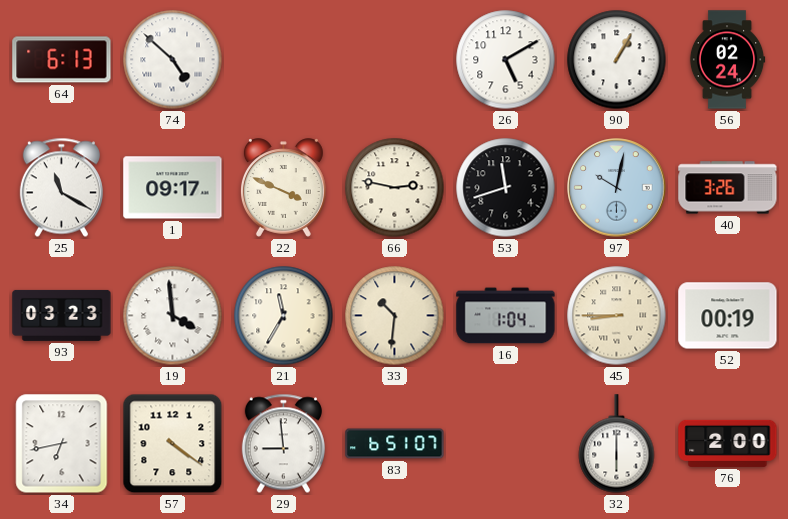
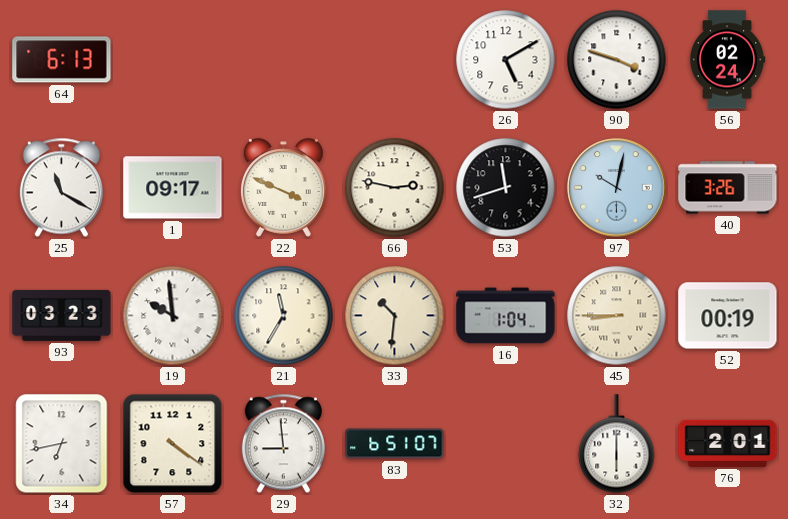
74: 4:52 -> none
90: 1:05 -> 3:48
19: 3:59 -> 9:59
76: 2:00 -> 2:01
